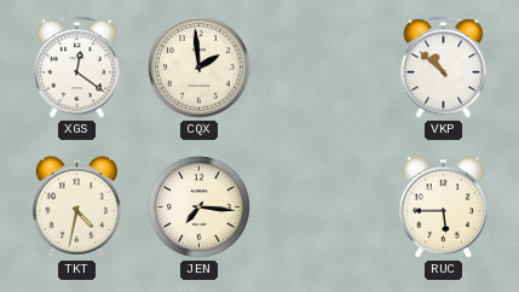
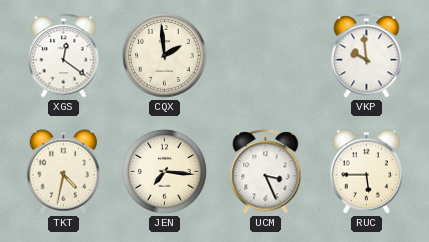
VKP: 10:52 -> 9:59
UCM: none -> 3:26
